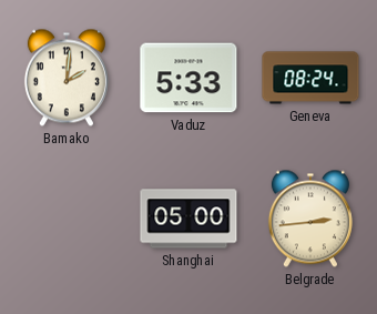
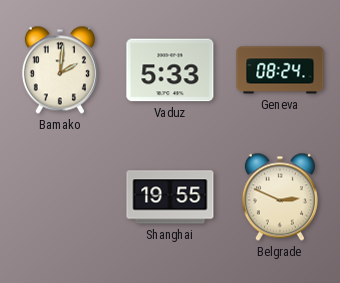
Shanghai: 05:00 -> 19:55
Belgrade: 2:44 -> 2:49
